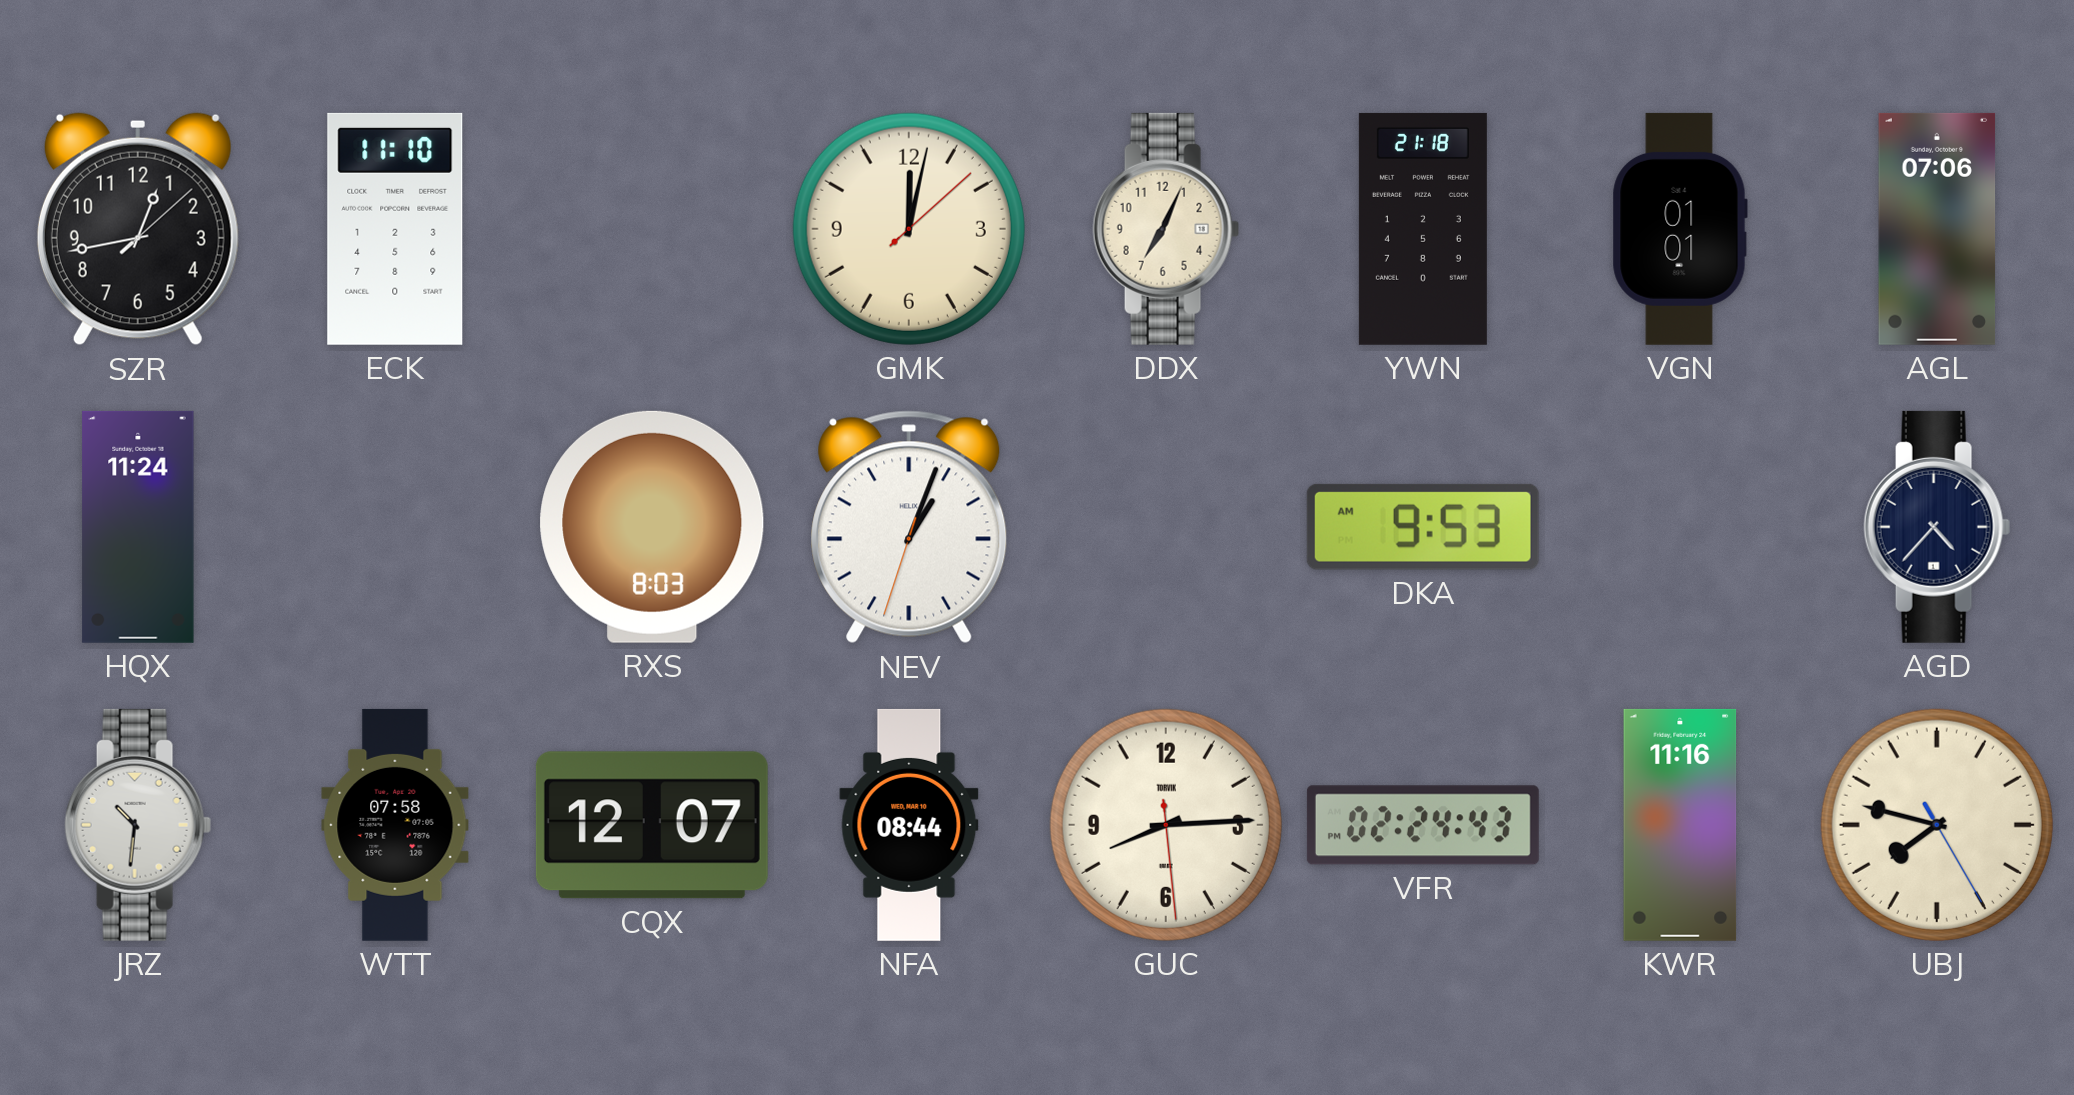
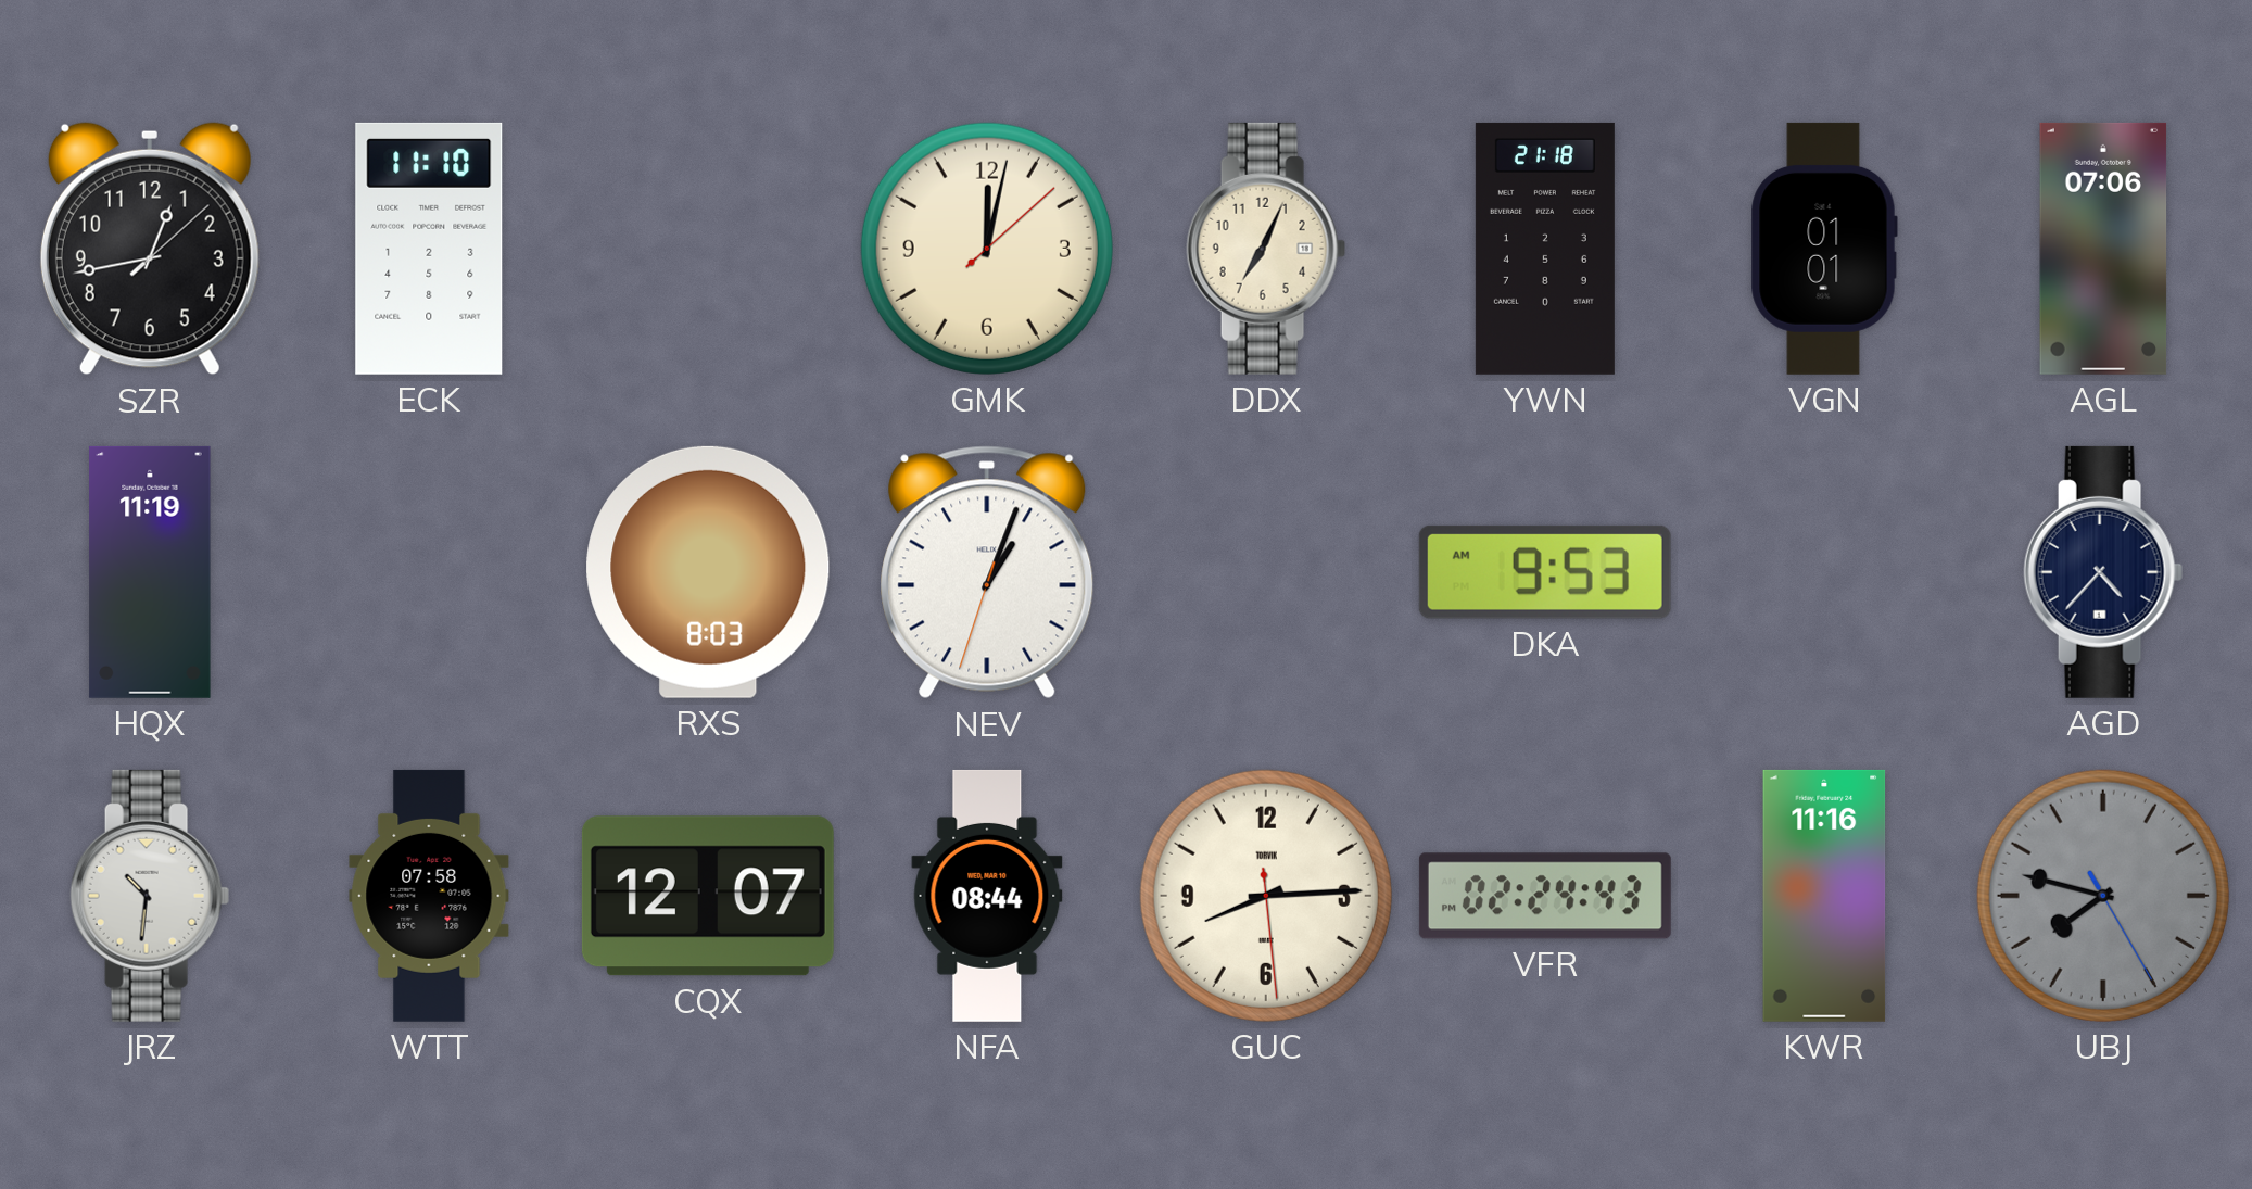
HQX: 11:24 -> 11:19
UBJ dial: cream -> grey
